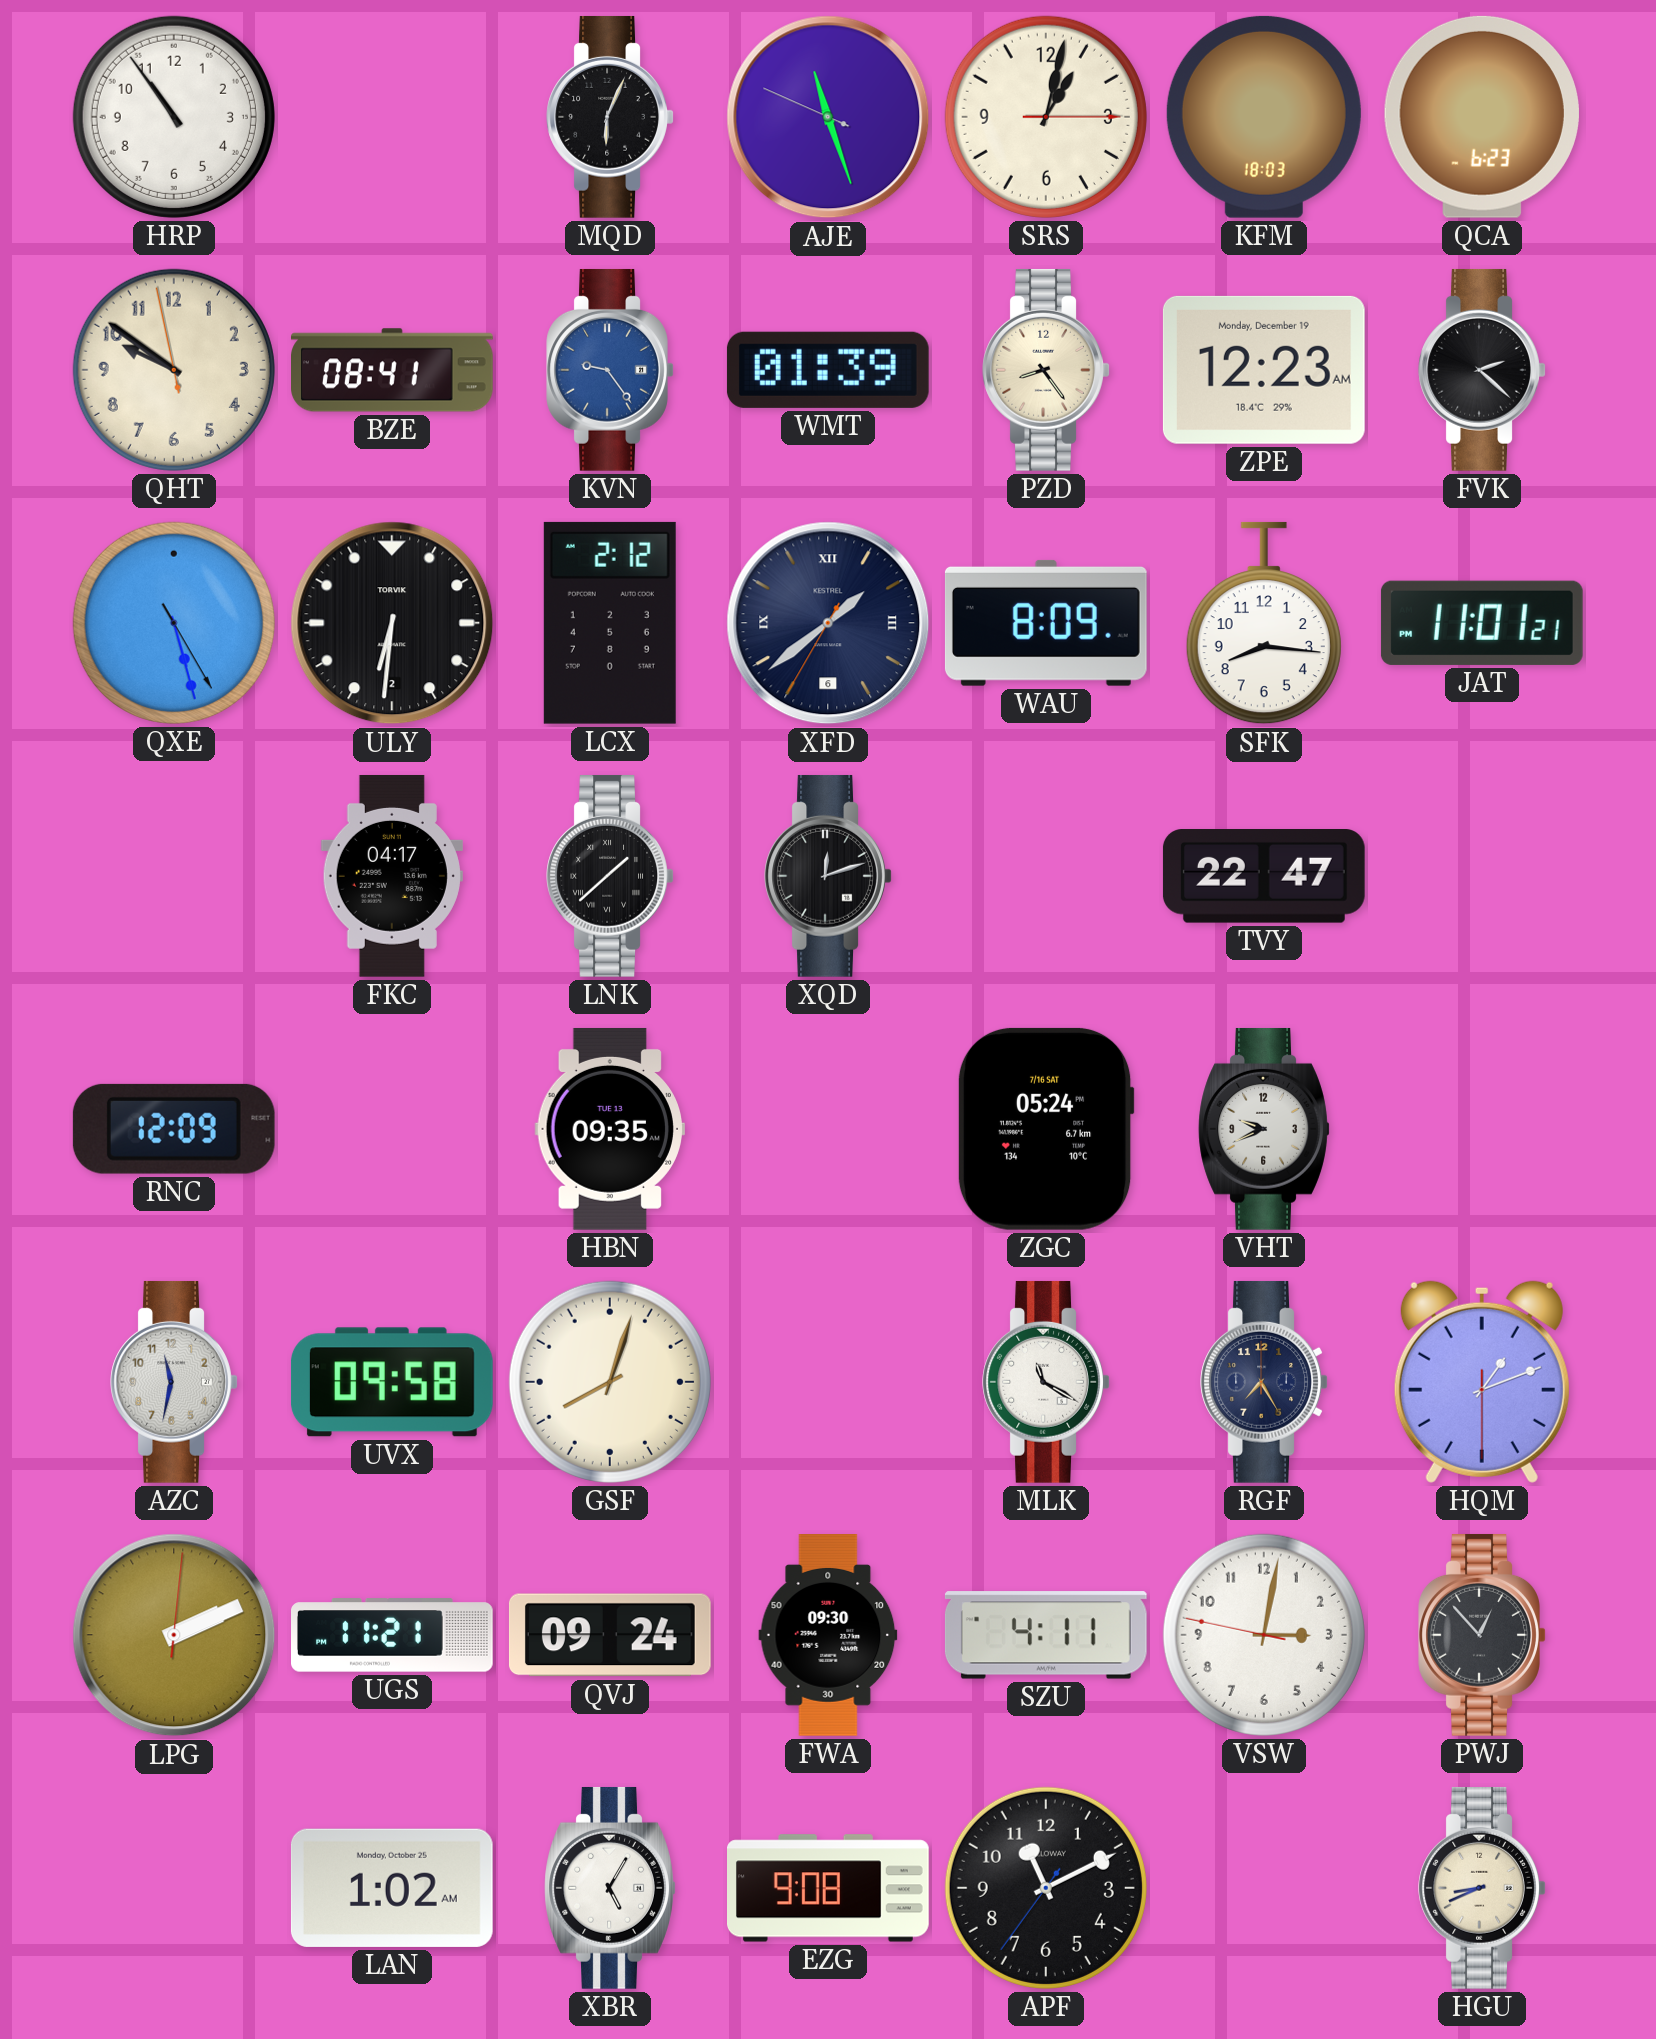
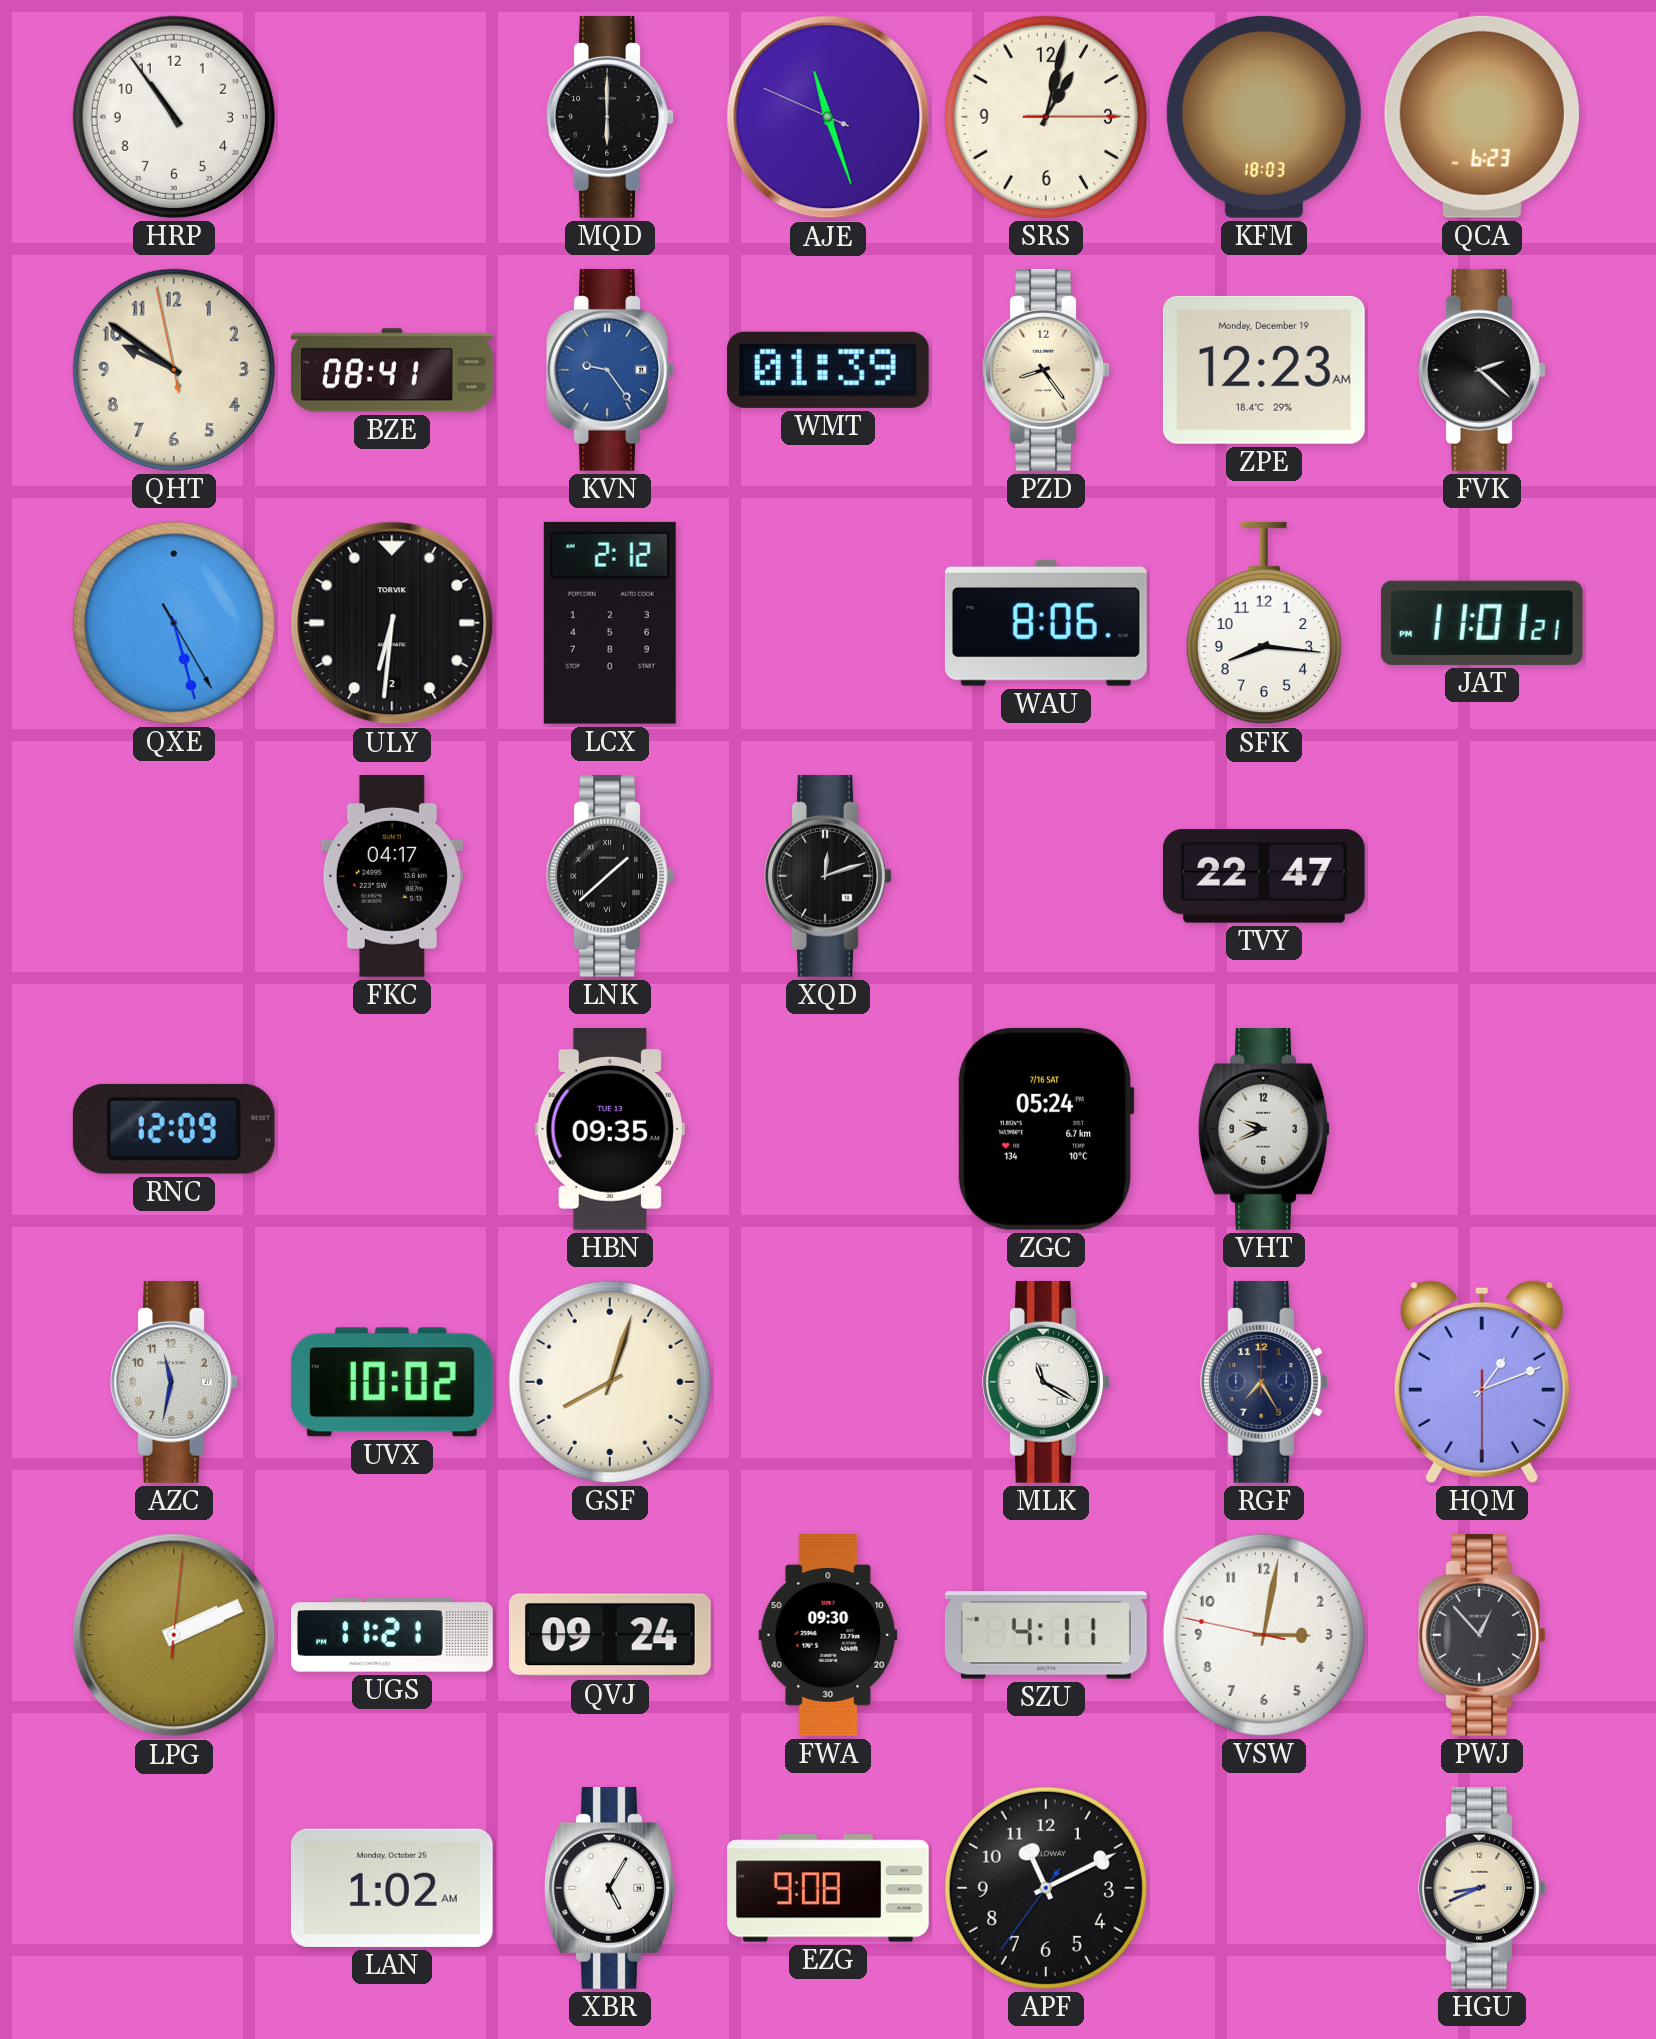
MQD: 6:04 -> 6:00
XFD: 1:38 -> none
WAU: 8:09 -> 8:06
UVX: 09:58 -> 10:02
